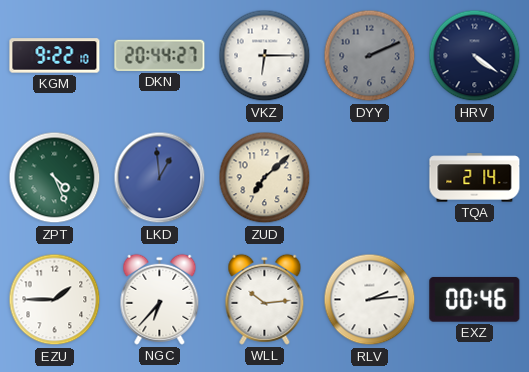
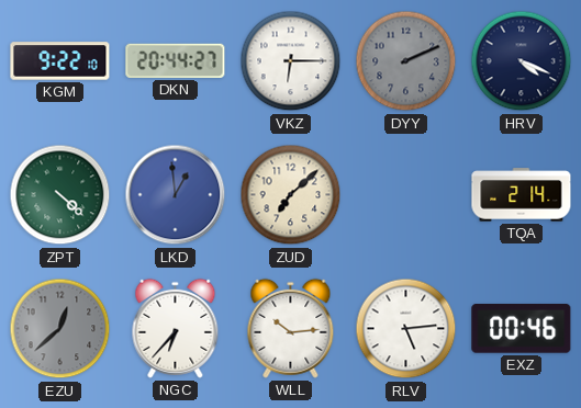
HRV: 4:21 -> 4:19
ZPT: 4:26 -> 4:22
EZU: 1:45 -> 12:38
EZU dial: white -> grey
RLV: 2:14 -> 5:14
